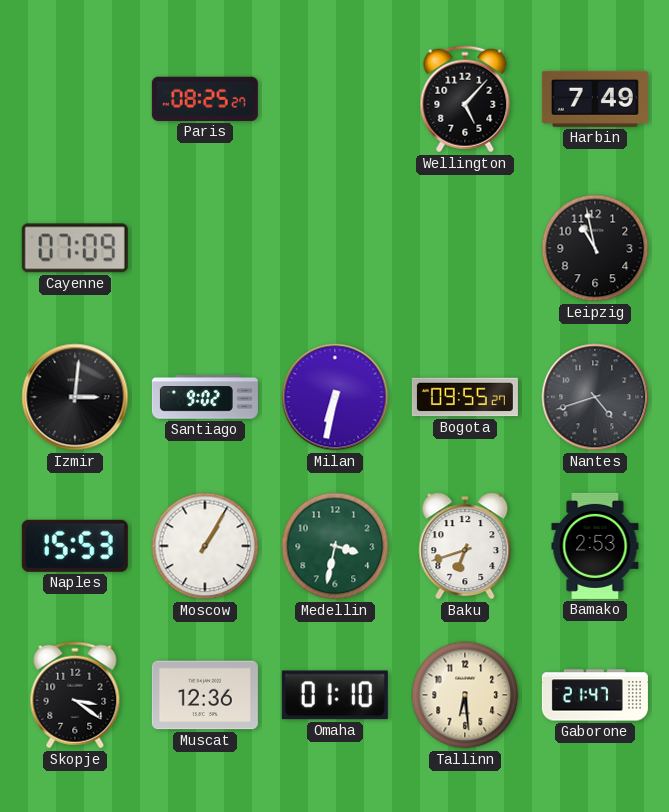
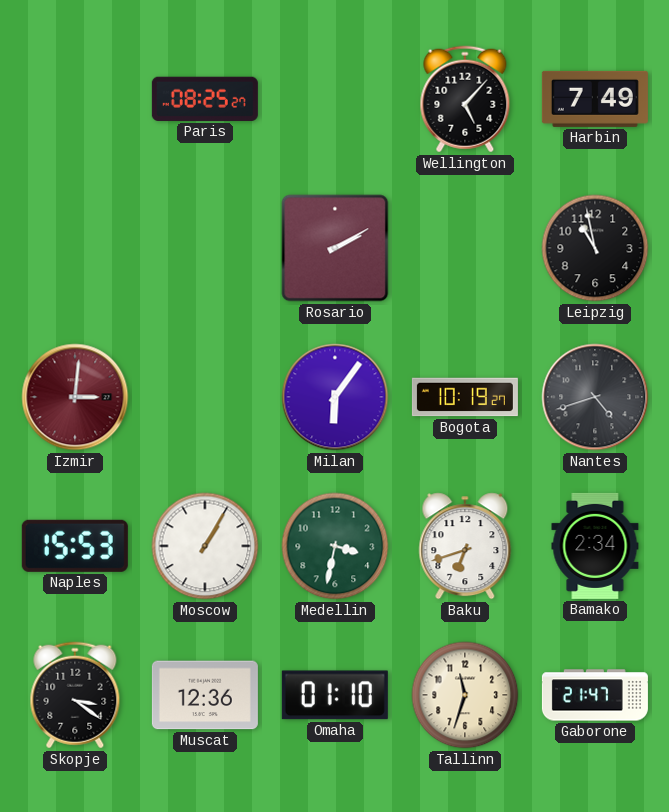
Cayenne: 07:09 -> none
Rosario: none -> 2:10
Izmir dial: black -> burgundy
Santiago: 9:02 -> none
Milan: 6:32 -> 6:06
Bogota: 09:55 -> 10:19
Bamako: 2:53 -> 2:34
Tallinn: 6:29 -> 11:33
